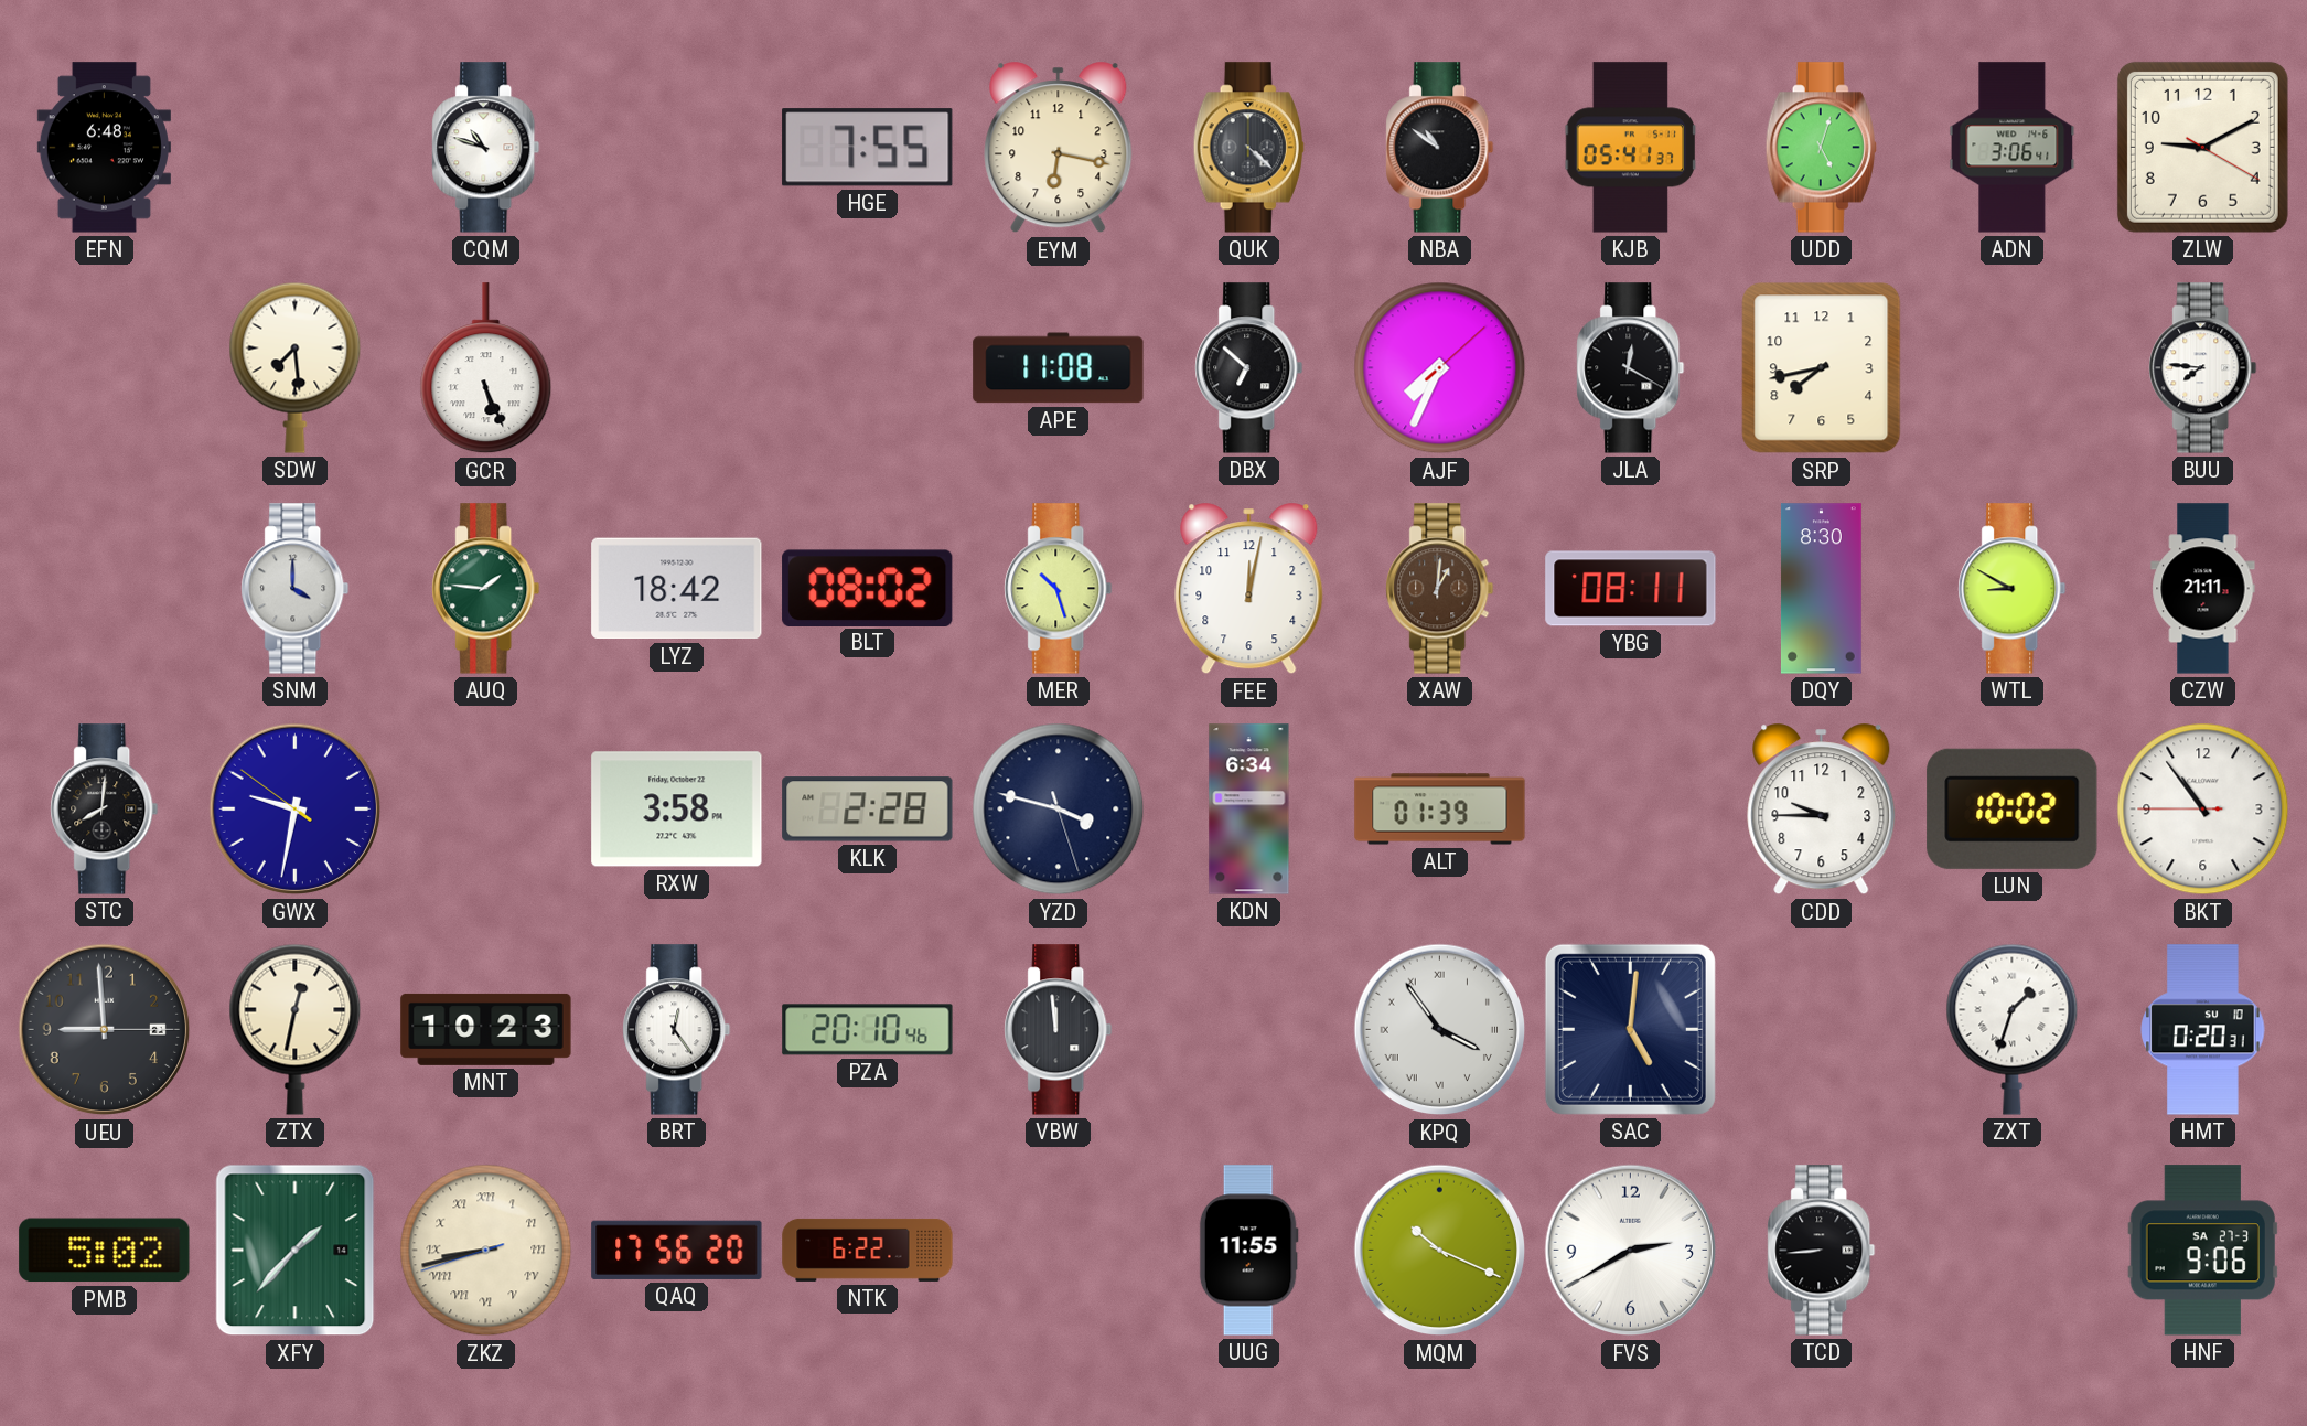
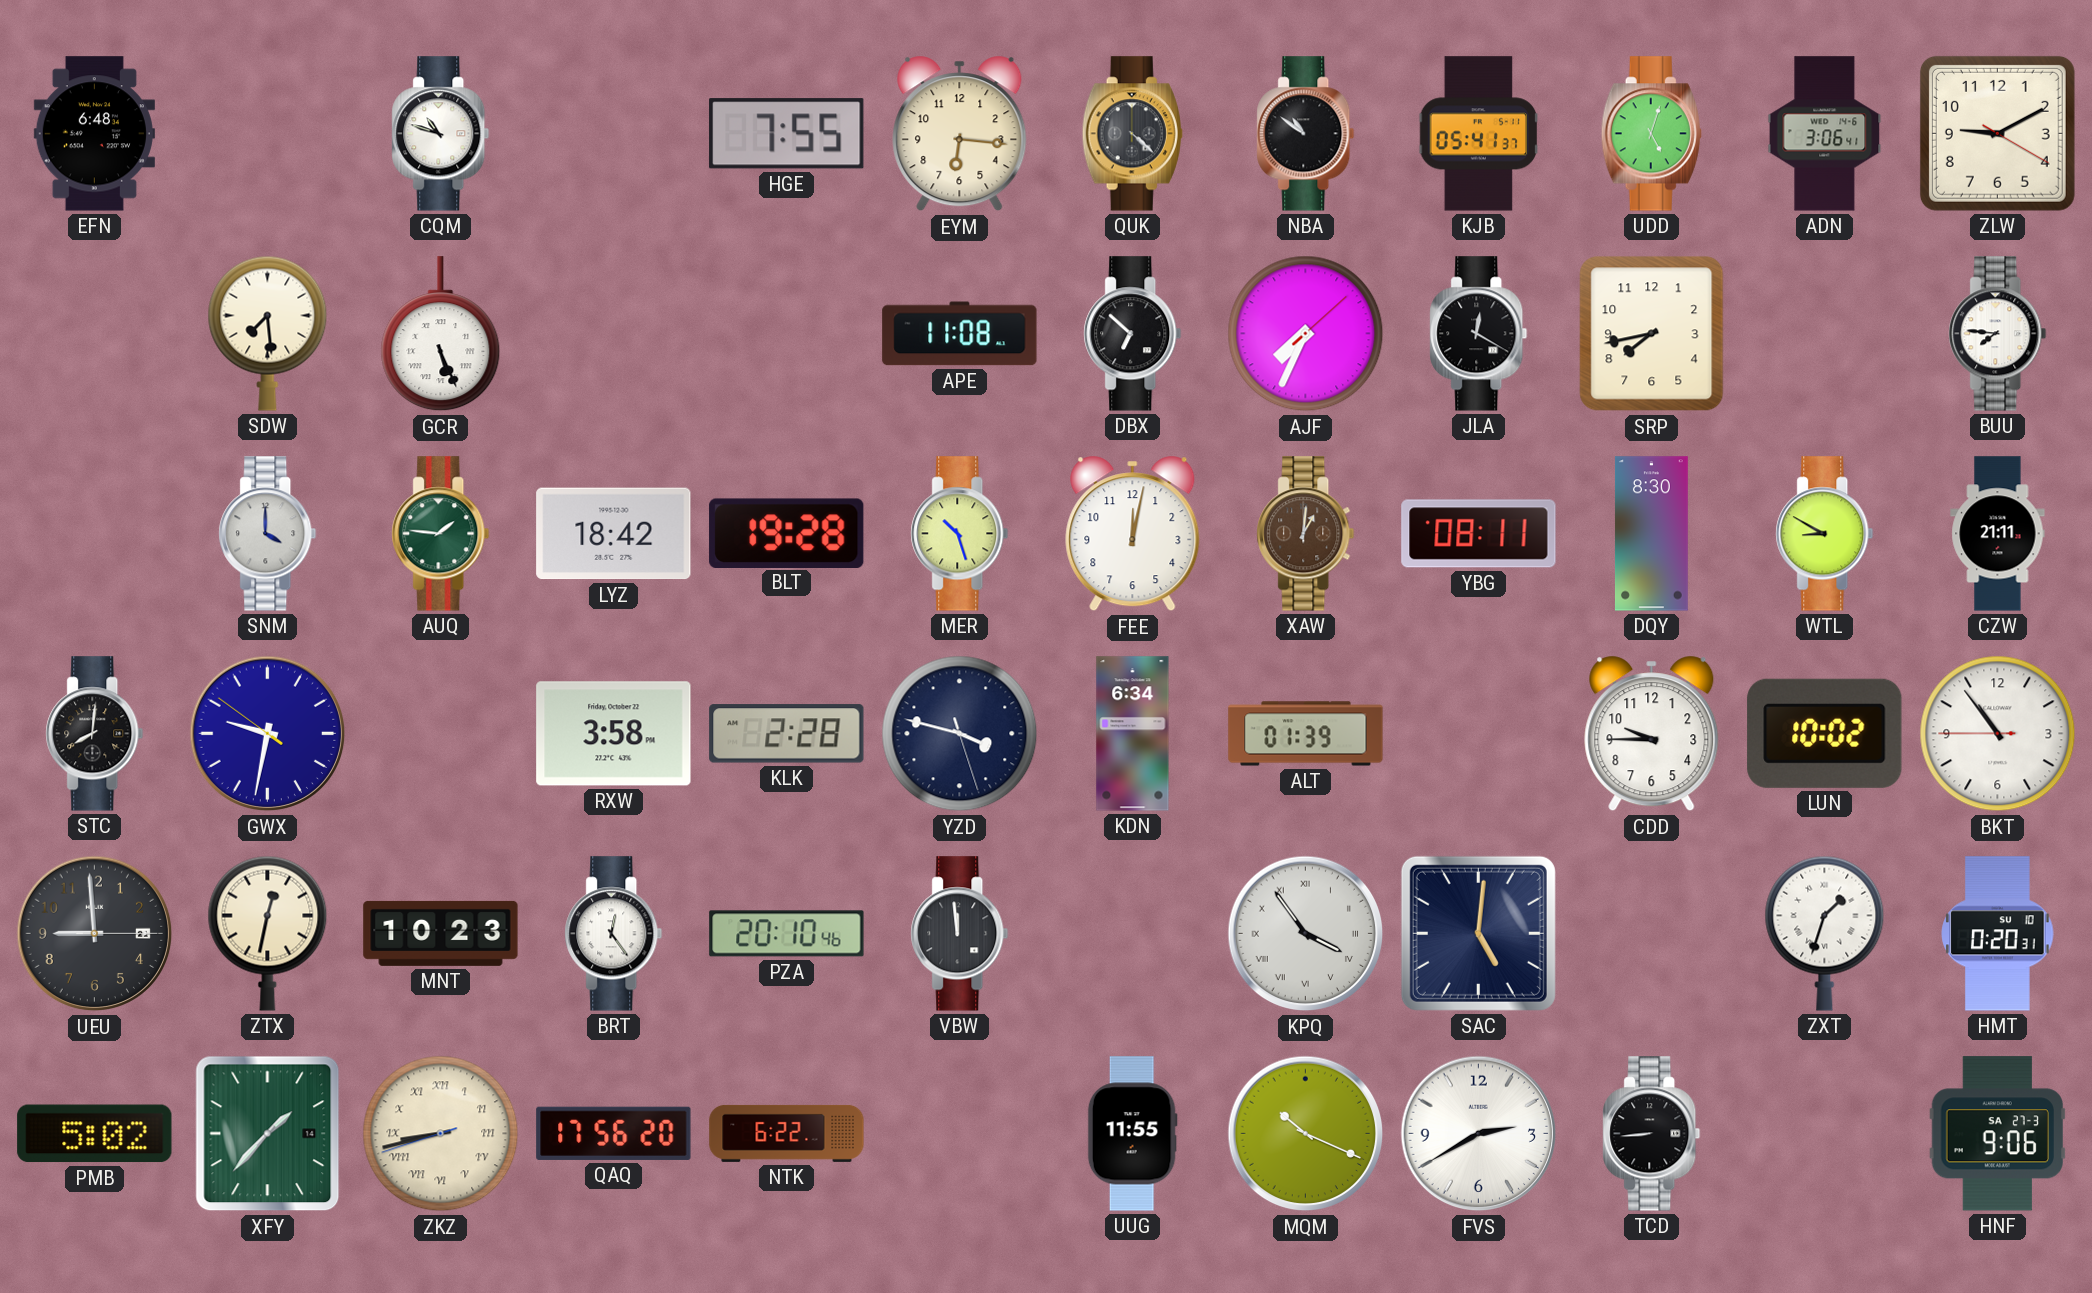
EYM: 6:17 -> 6:16
BLT: 08:02 -> 19:28
